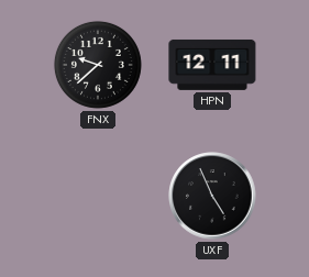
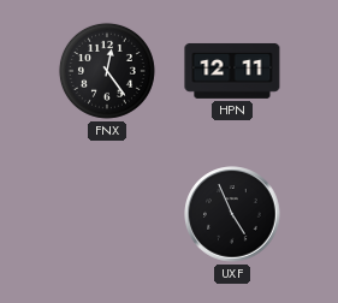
FNX: 9:38 -> 12:24
